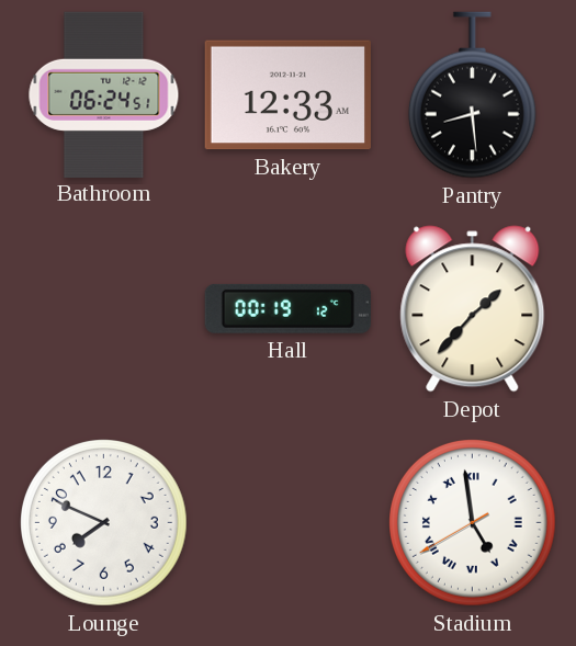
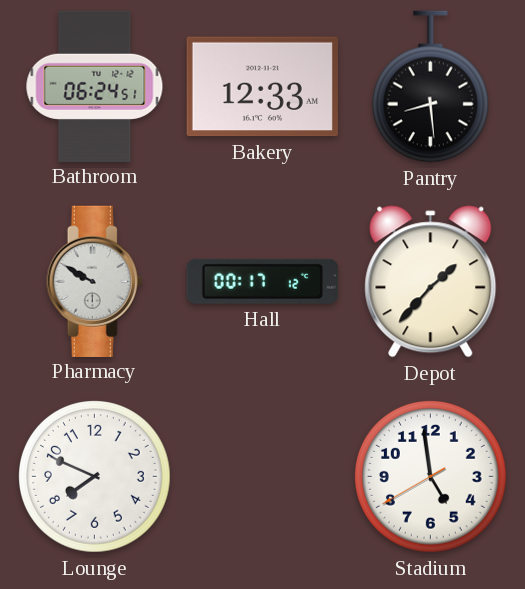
Pharmacy: none -> 9:50
Hall: 00:19 -> 00:17
Stadium numerals: Roman -> Arabic
